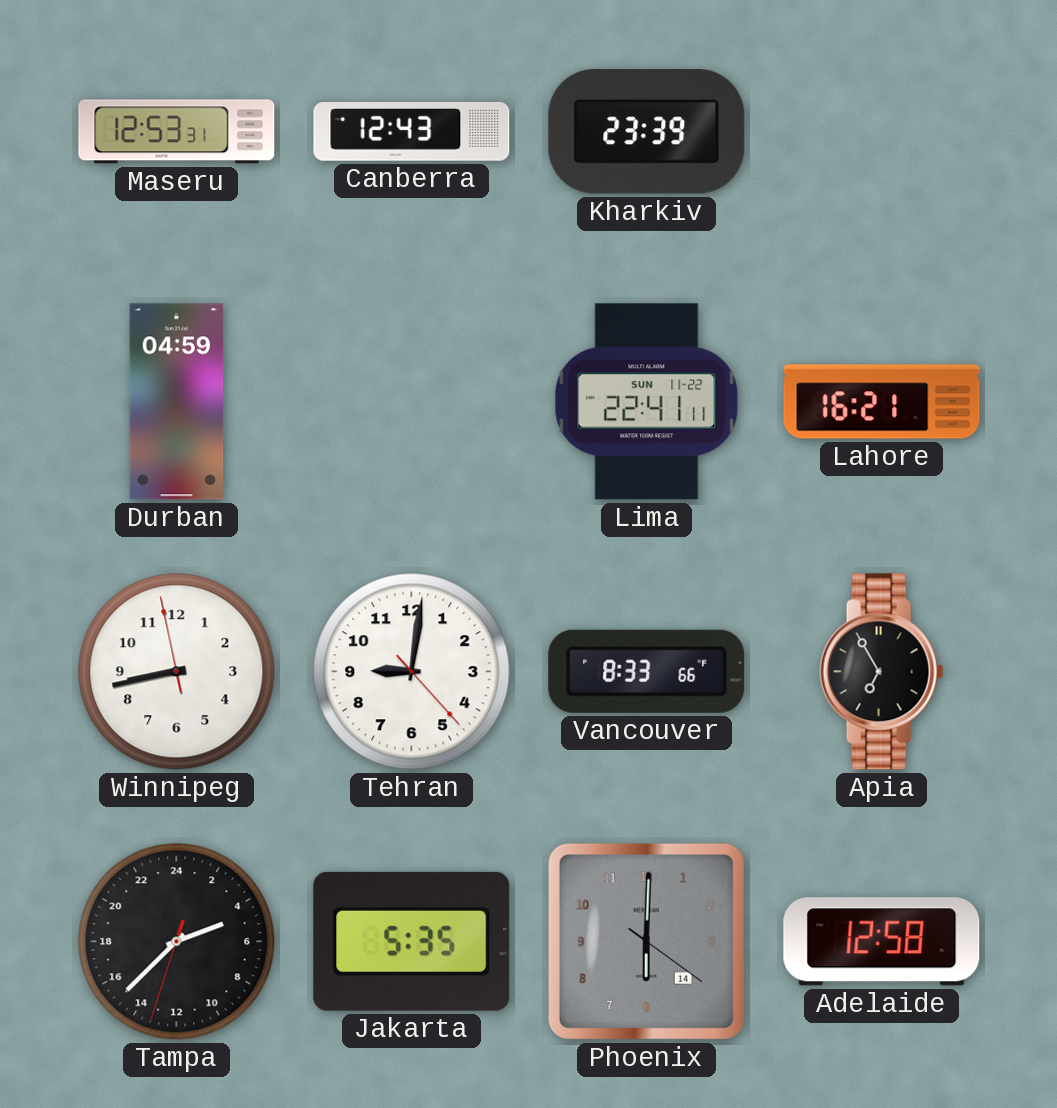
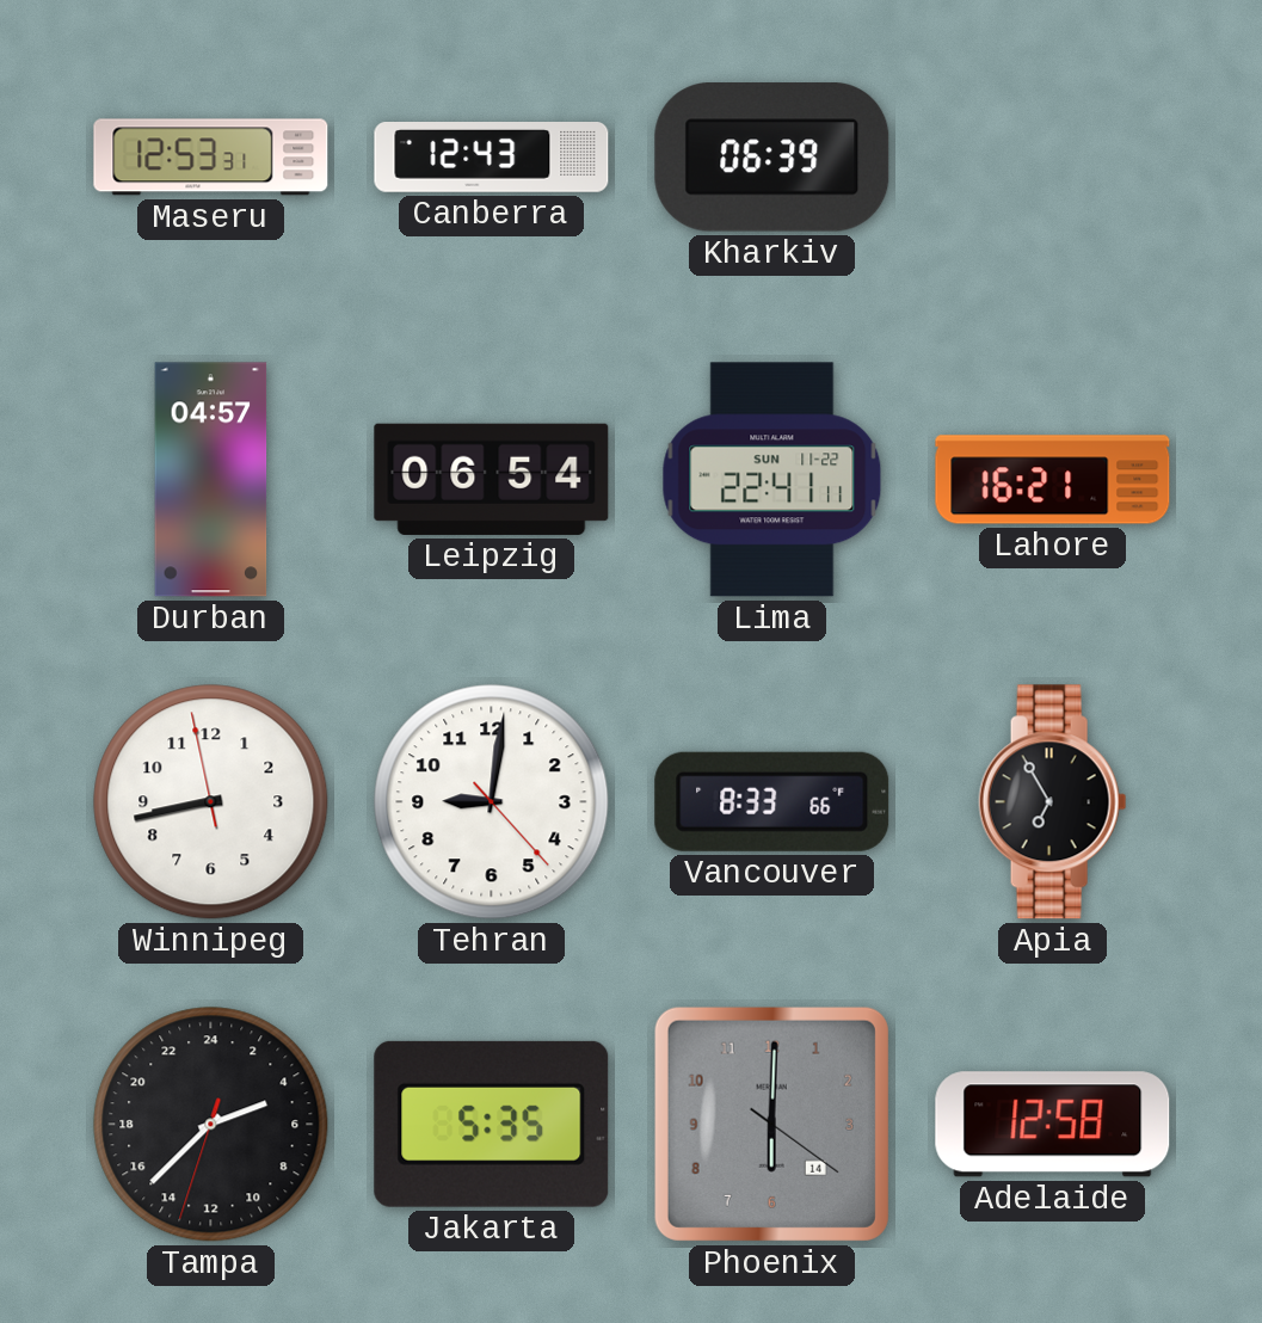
Kharkiv: 23:39 -> 06:39
Durban: 04:59 -> 04:57
Leipzig: none -> 06:54
